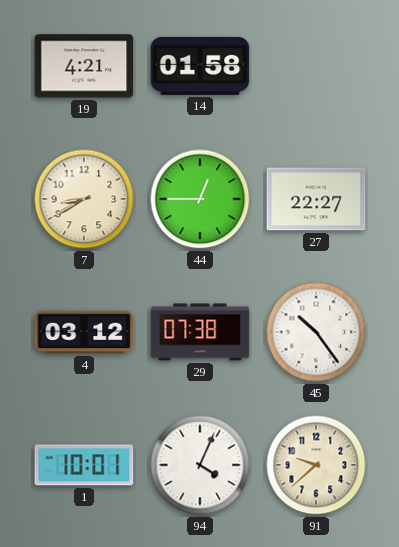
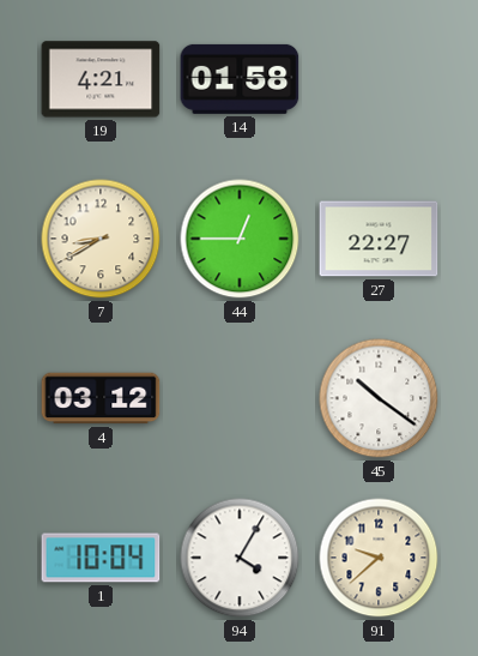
29: 07:38 -> none
45: 10:24 -> 10:21
1: 10:01 -> 10:04
94: 4:04 -> 4:05
